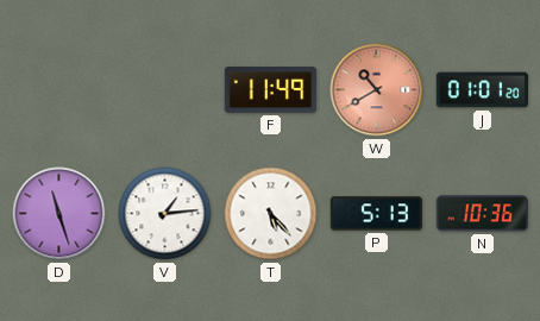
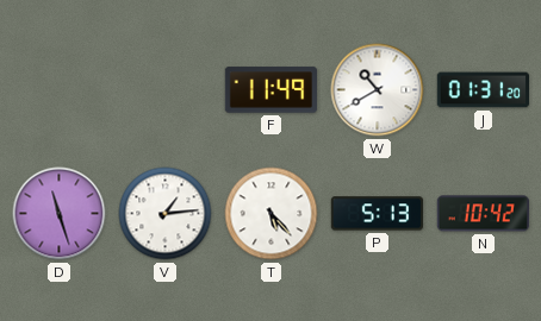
W dial: salmon -> white
J: 01:01 -> 01:31
N: 10:36 -> 10:42
